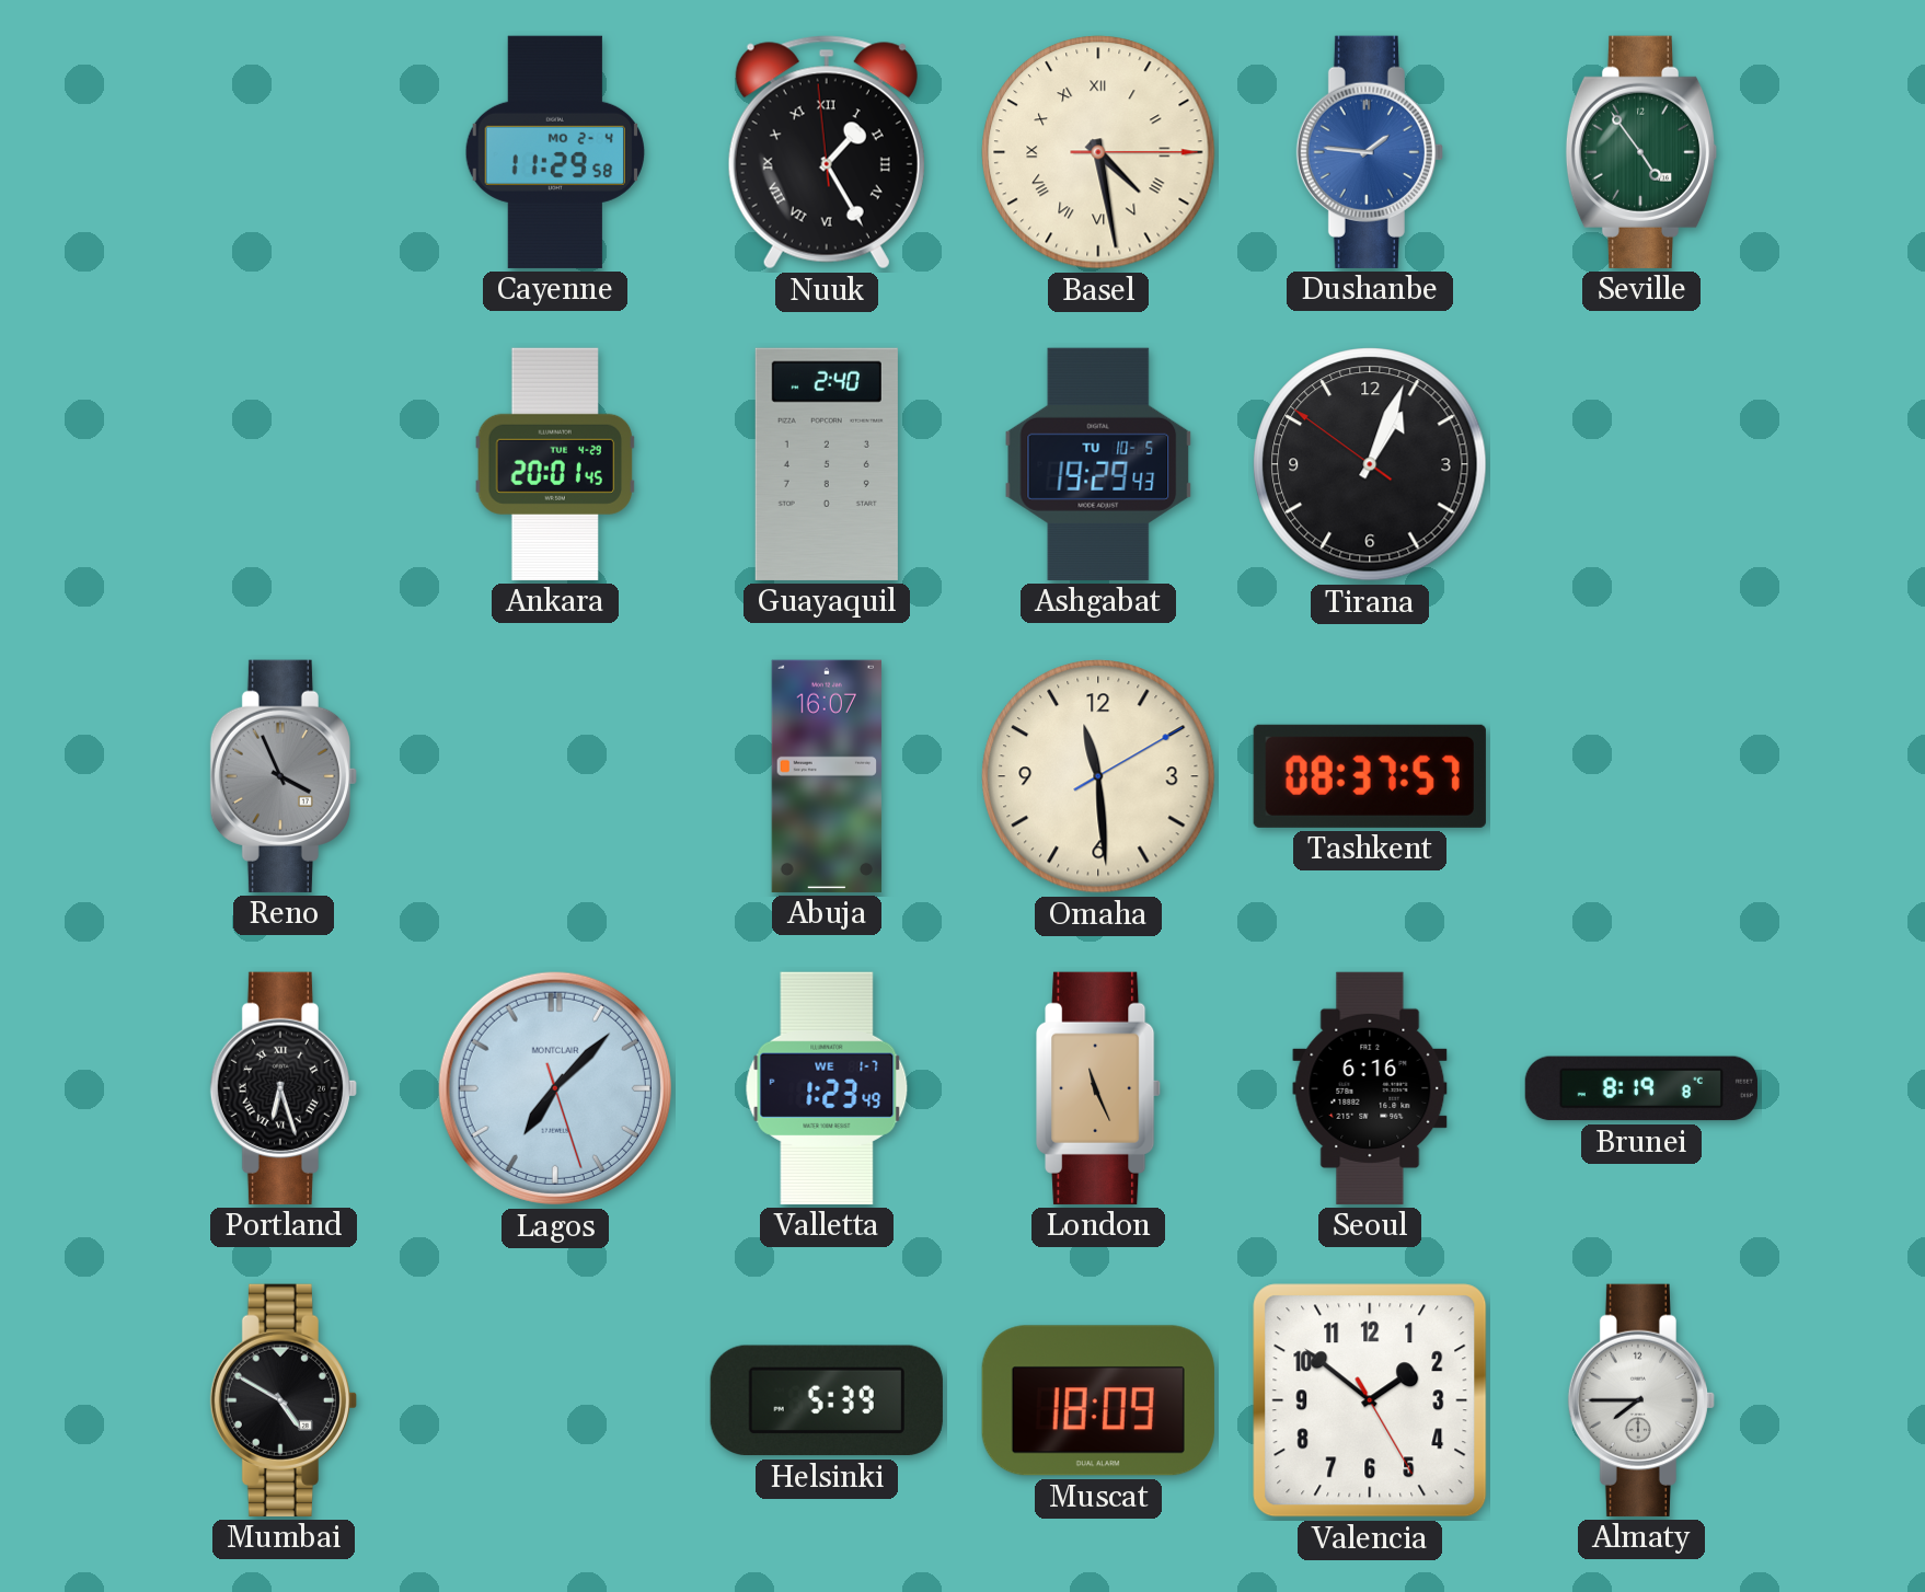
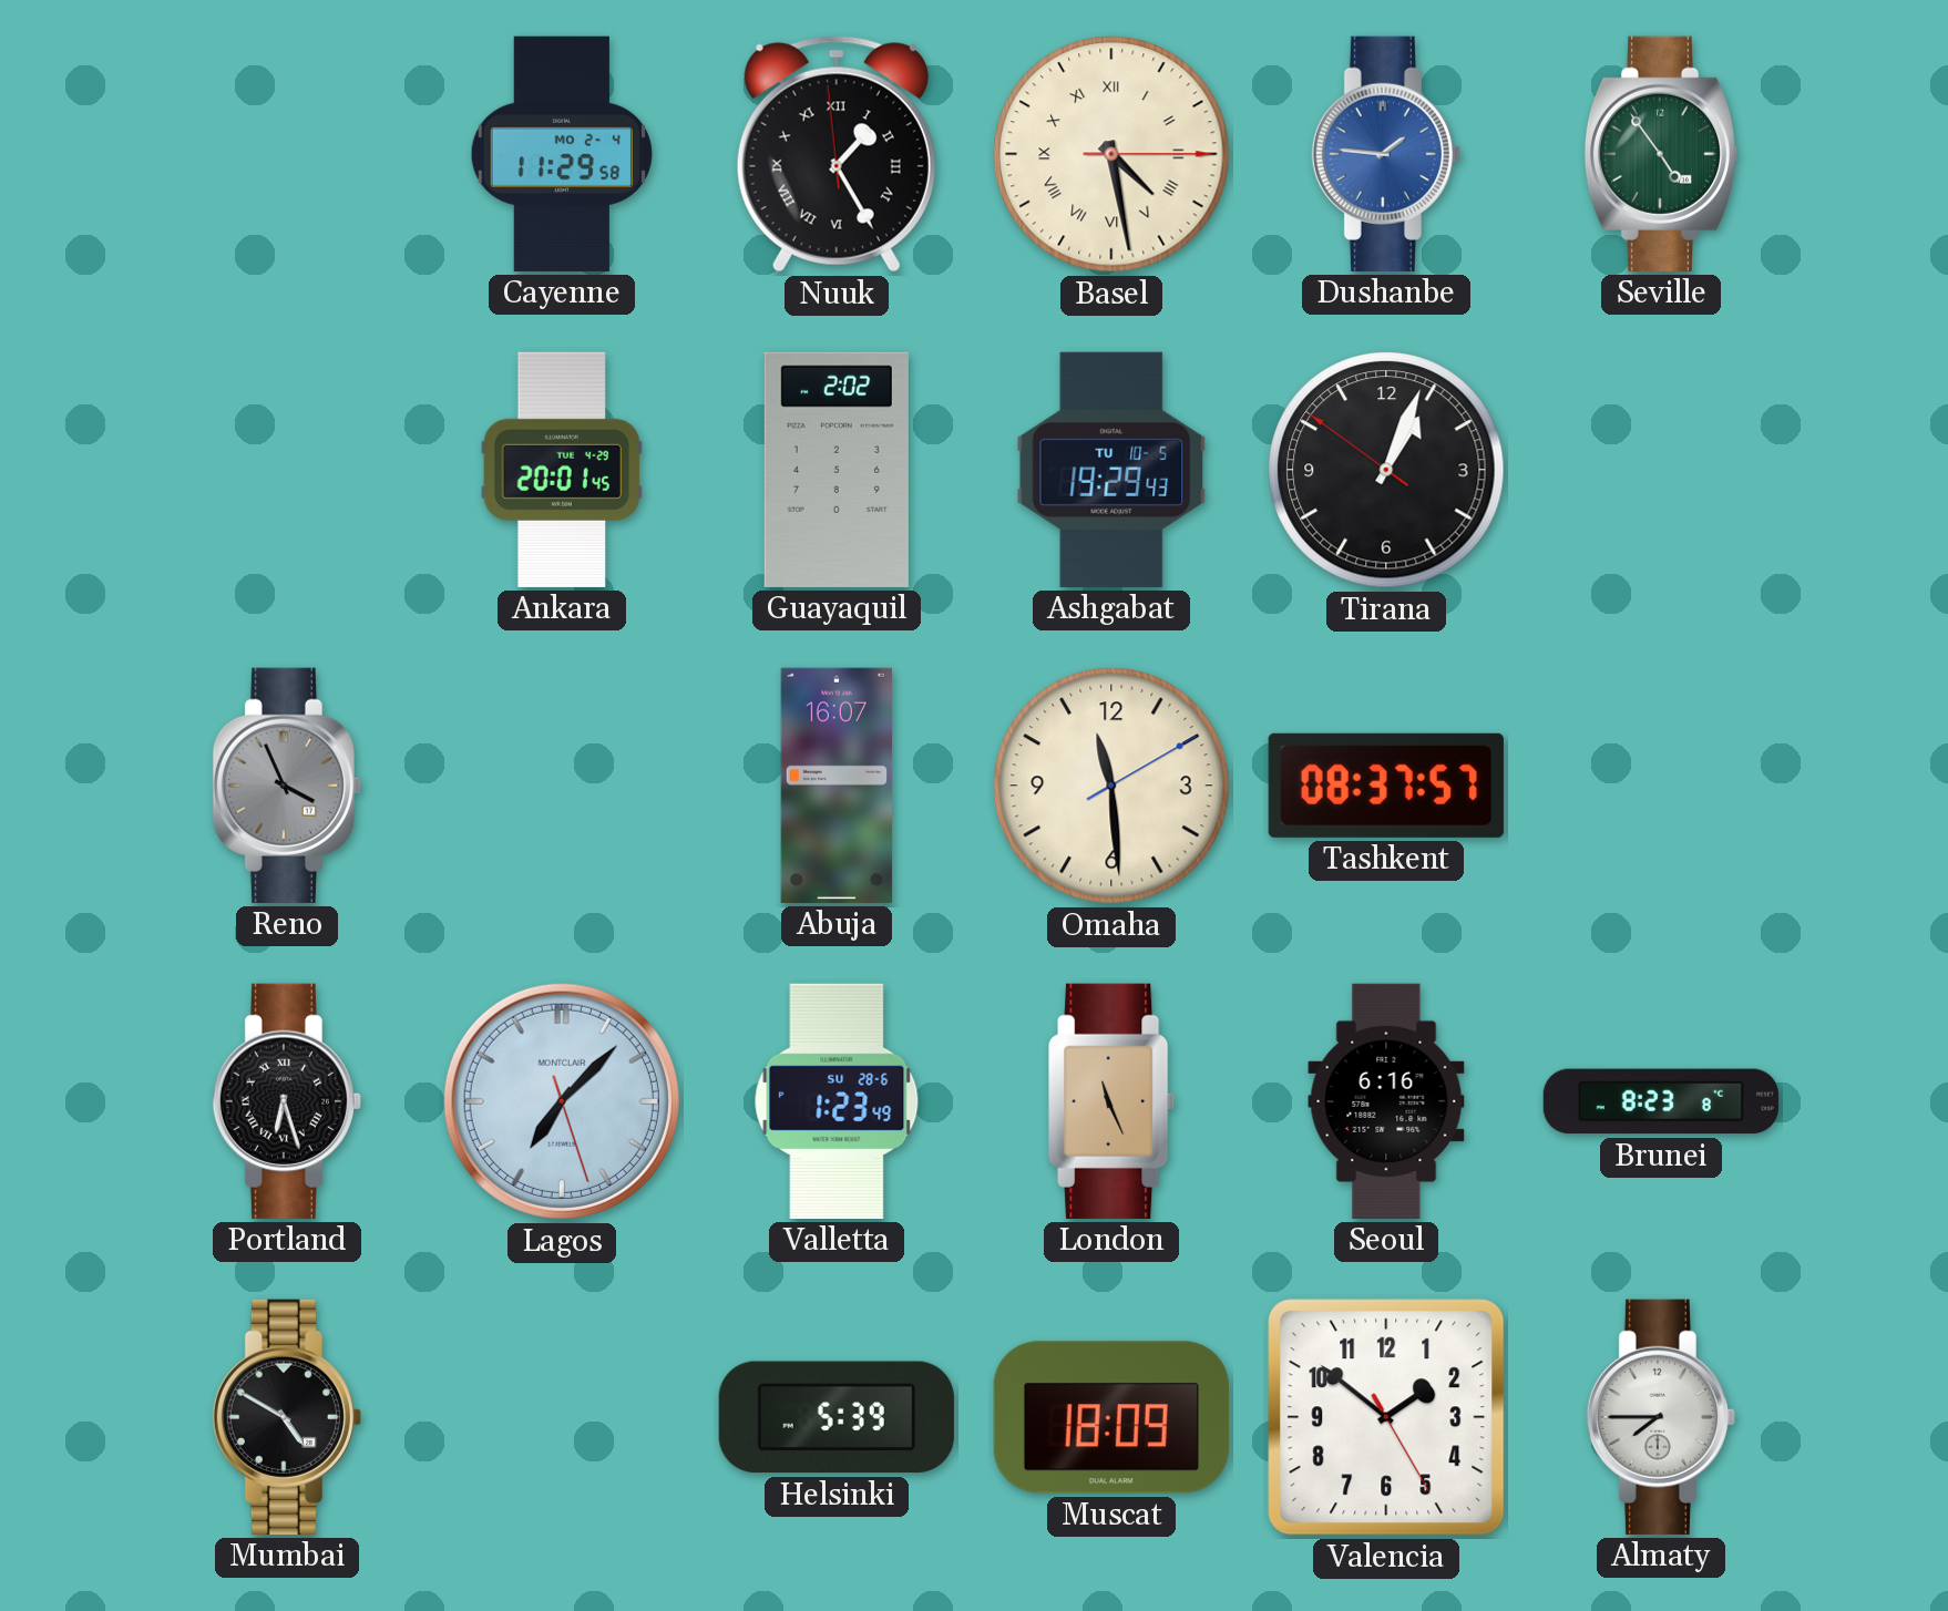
Guayaquil: 2:40 -> 2:02
Valletta date: WE 1-7 -> SU 28-6
Brunei: 8:19 -> 8:23
